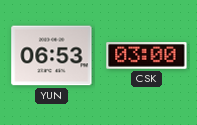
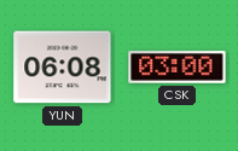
YUN: 06:53 -> 06:08
